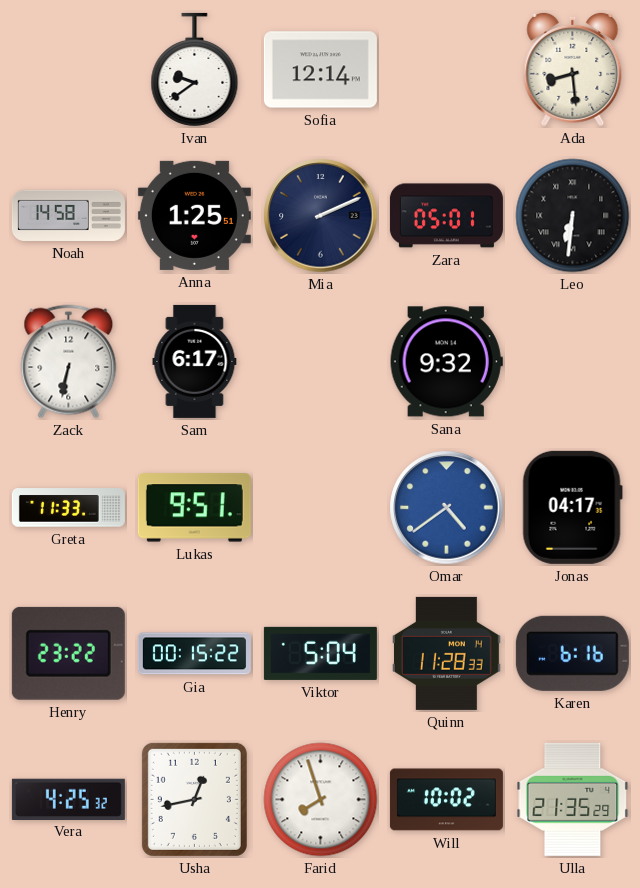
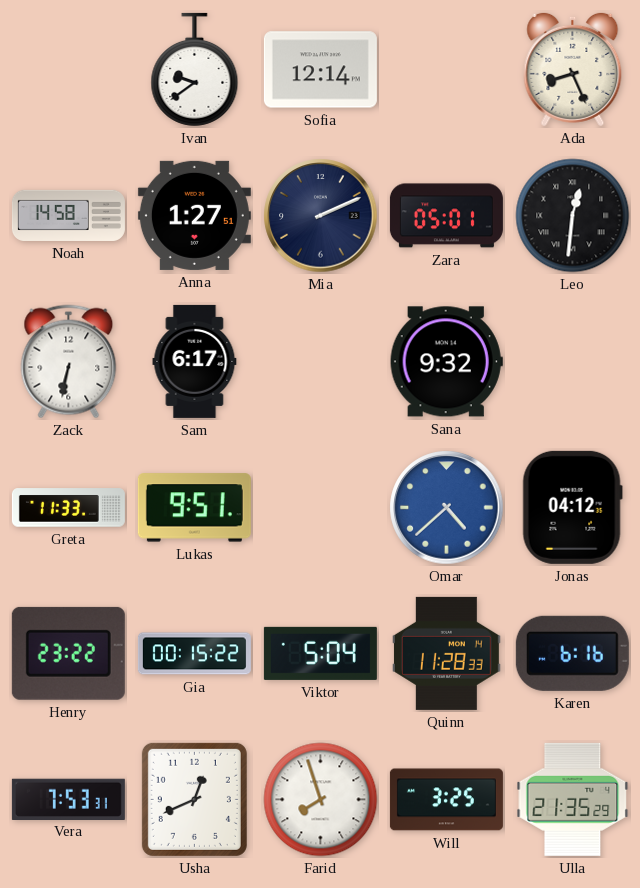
Ada: 8:29 -> 8:26
Anna: 1:25 -> 1:27
Leo: 6:31 -> 12:31
Omar: 4:39 -> 4:38
Jonas: 04:17 -> 04:12
Vera: 4:25 -> 7:53
Usha: 12:43 -> 12:41
Will: 10:02 -> 3:25
